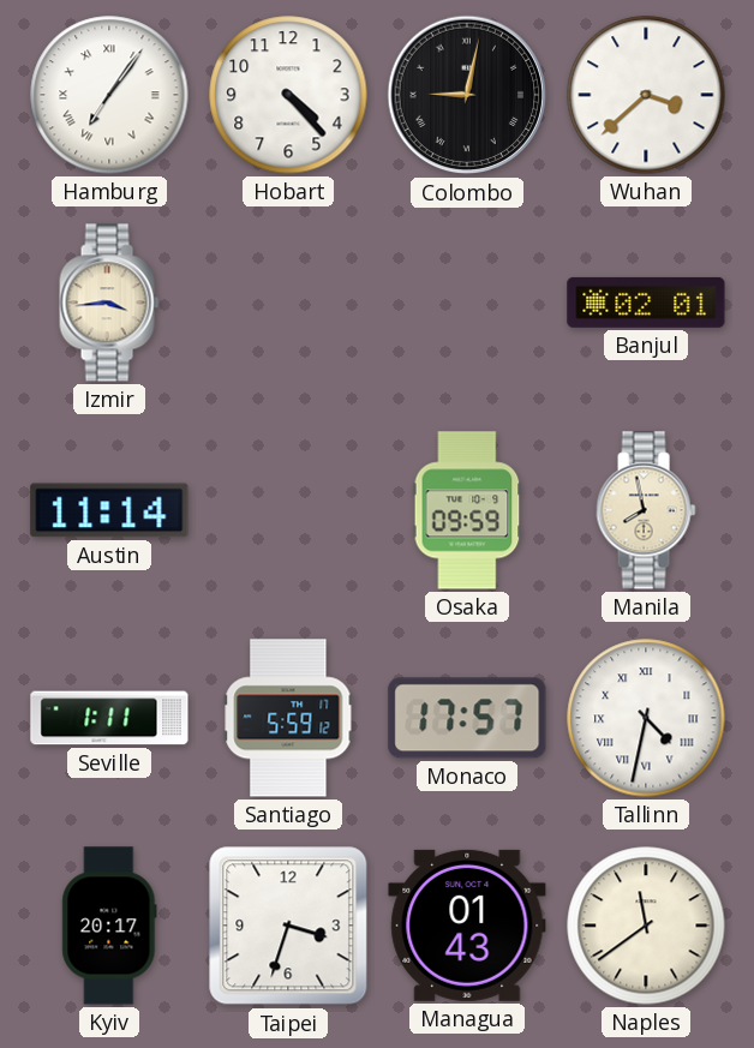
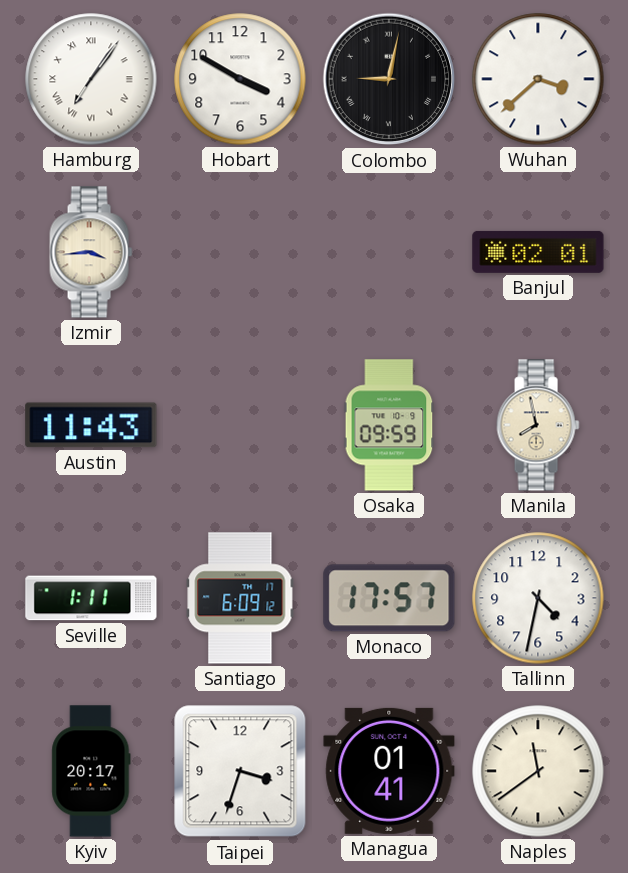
Hobart: 4:23 -> 3:50
Austin: 11:14 -> 11:43
Santiago: 5:59 -> 6:09
Tallinn numerals: Roman -> Arabic
Managua: 01:43 -> 01:41
